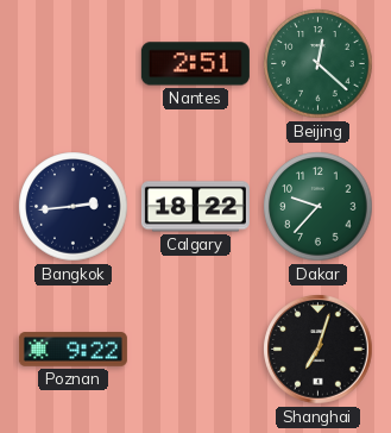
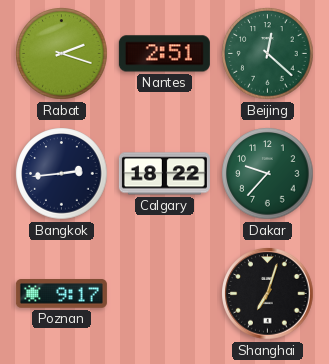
Rabat: none -> 2:18
Poznan: 9:22 -> 9:17
